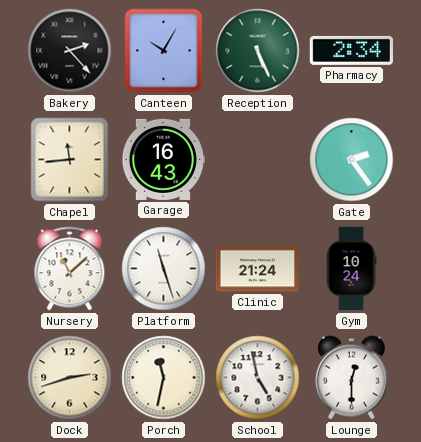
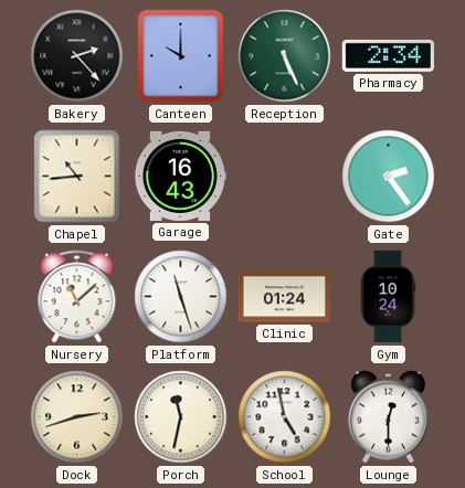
Canteen: 10:05 -> 10:00
Chapel: 11:44 -> 10:44
Clinic: 21:24 -> 01:24
